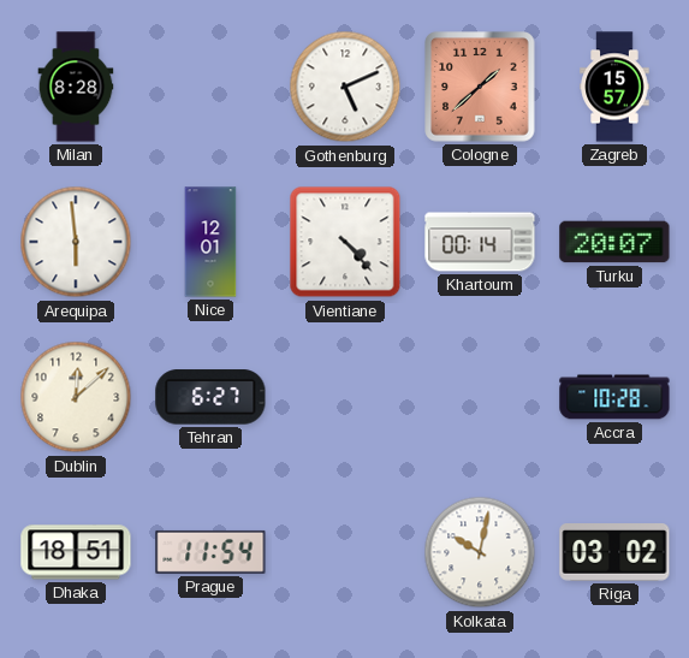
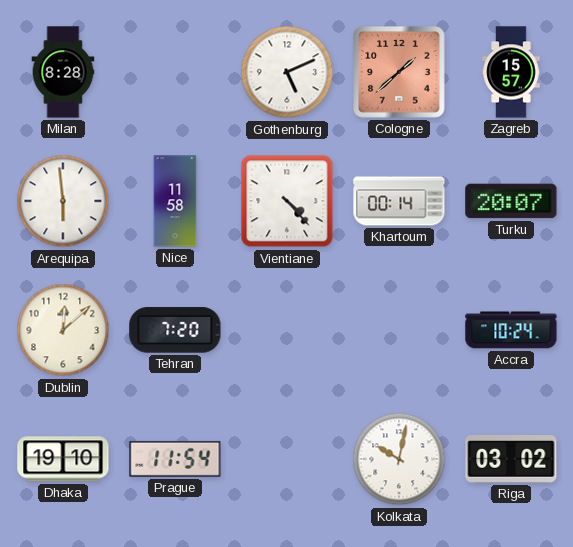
Nice: 12:01 -> 11:58
Tehran: 6:27 -> 7:20
Accra: 10:28 -> 10:24
Dhaka: 18:51 -> 19:10
